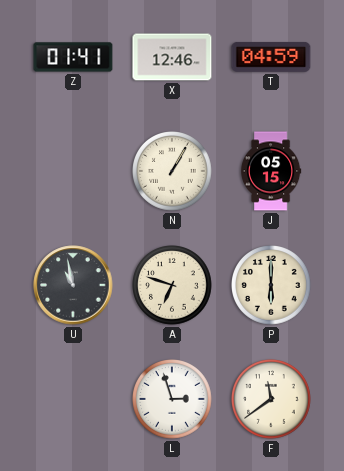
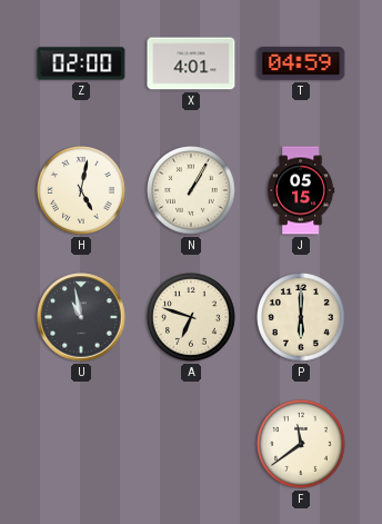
Z: 01:41 -> 02:00
X: 12:46 -> 4:01
H: none -> 5:02
L: 2:57 -> none
